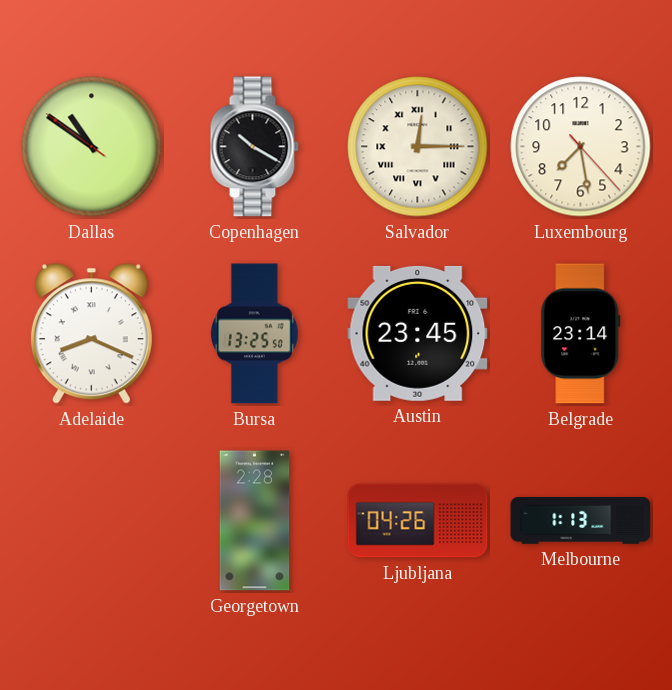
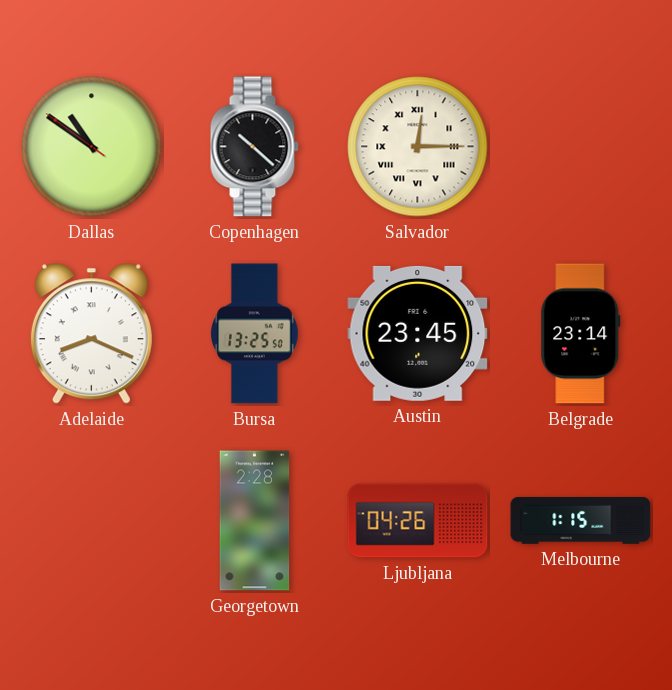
Copenhagen: 10:20 -> 10:22
Luxembourg: 7:28 -> none
Melbourne: 1:13 -> 1:15
